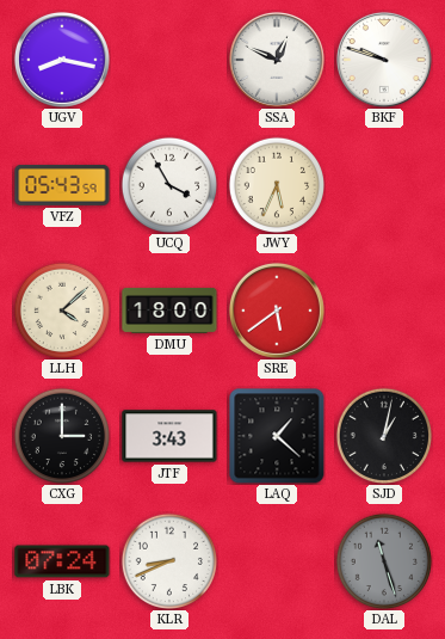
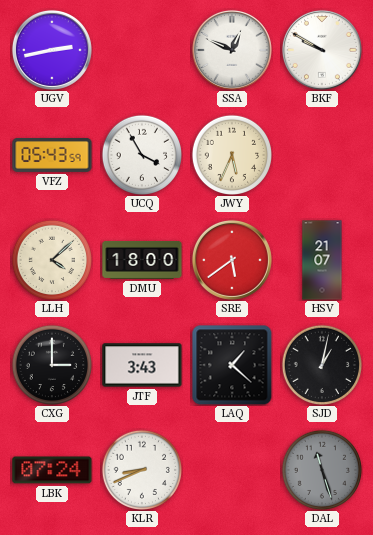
UGV: 8:17 -> 2:43
BKF: 9:48 -> 9:50
HSV: none -> 21:07
